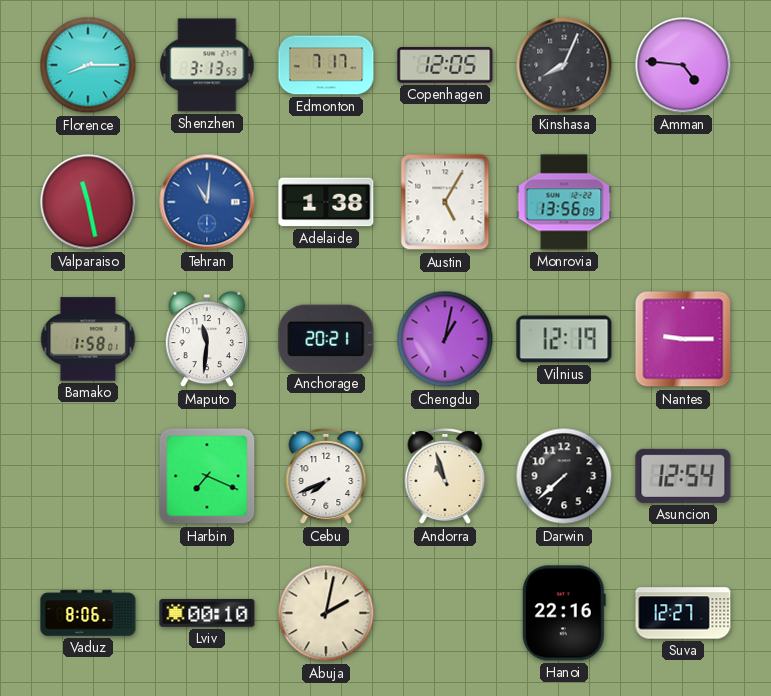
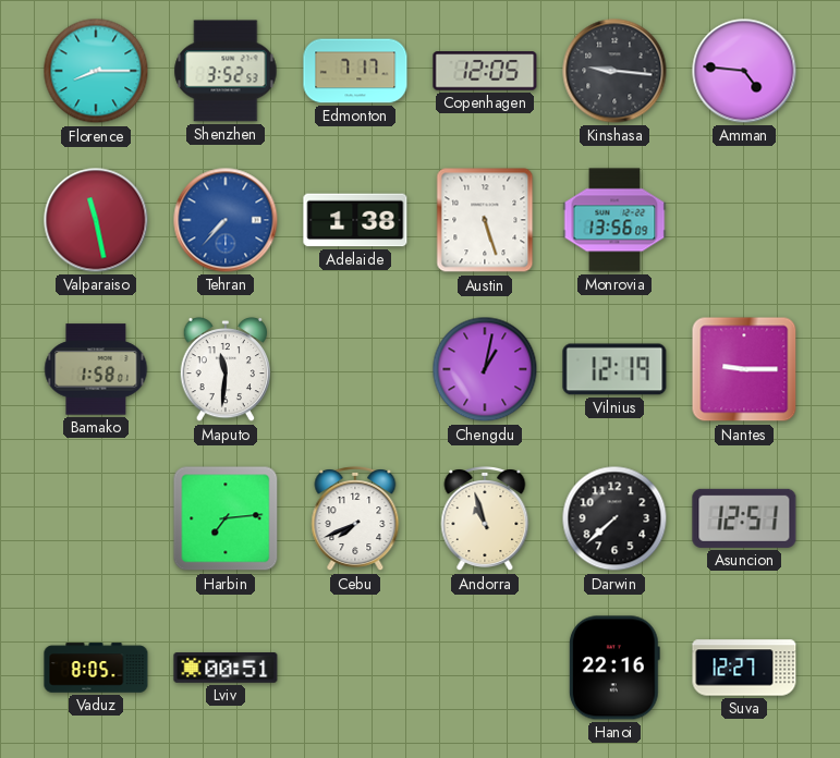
Shenzhen: 3:13 -> 3:52
Kinshasa: 8:04 -> 9:16
Tehran: 11:01 -> 7:37
Austin: 5:05 -> 5:27
Anchorage: 20:21 -> none
Harbin: 7:19 -> 7:14
Asuncion: 12:54 -> 12:51
Vaduz: 8:06 -> 8:05
Lviv: 00:10 -> 00:51
Abuja: 2:02 -> none
